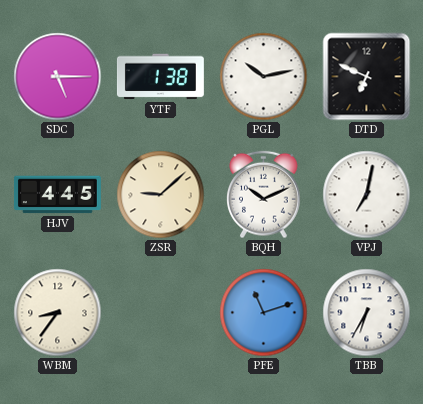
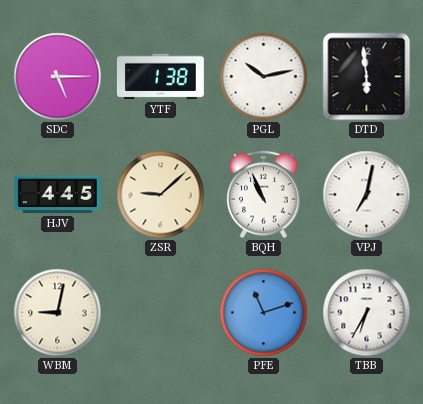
DTD: 6:49 -> 5:59
BQH: 10:11 -> 10:56
WBM: 8:36 -> 9:02
